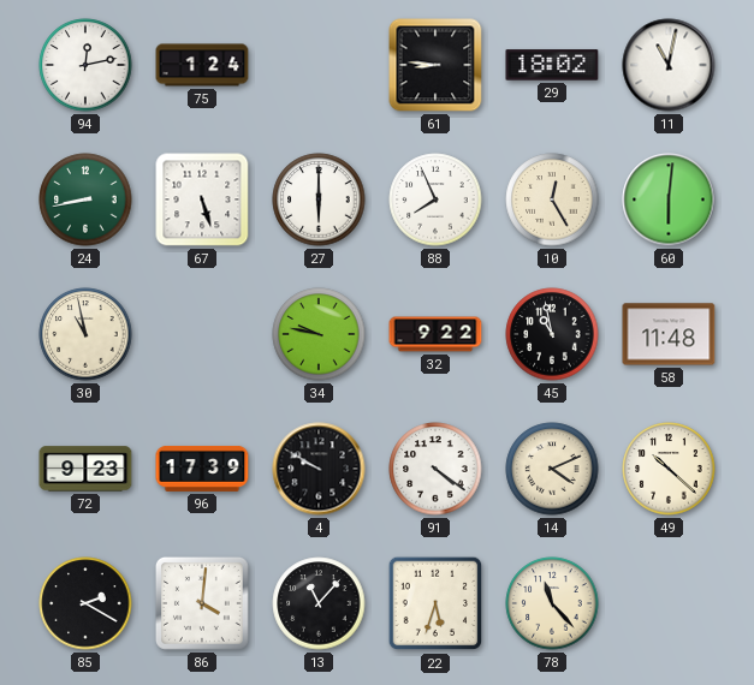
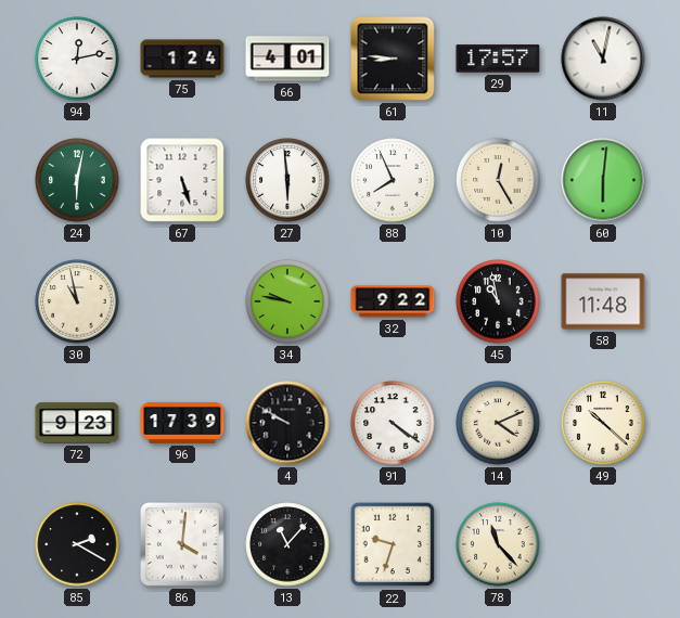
66: none -> 4:01
29: 18:02 -> 17:57
24: 8:43 -> 6:02
27: 6:00 -> 5:59
22: 5:33 -> 9:33
